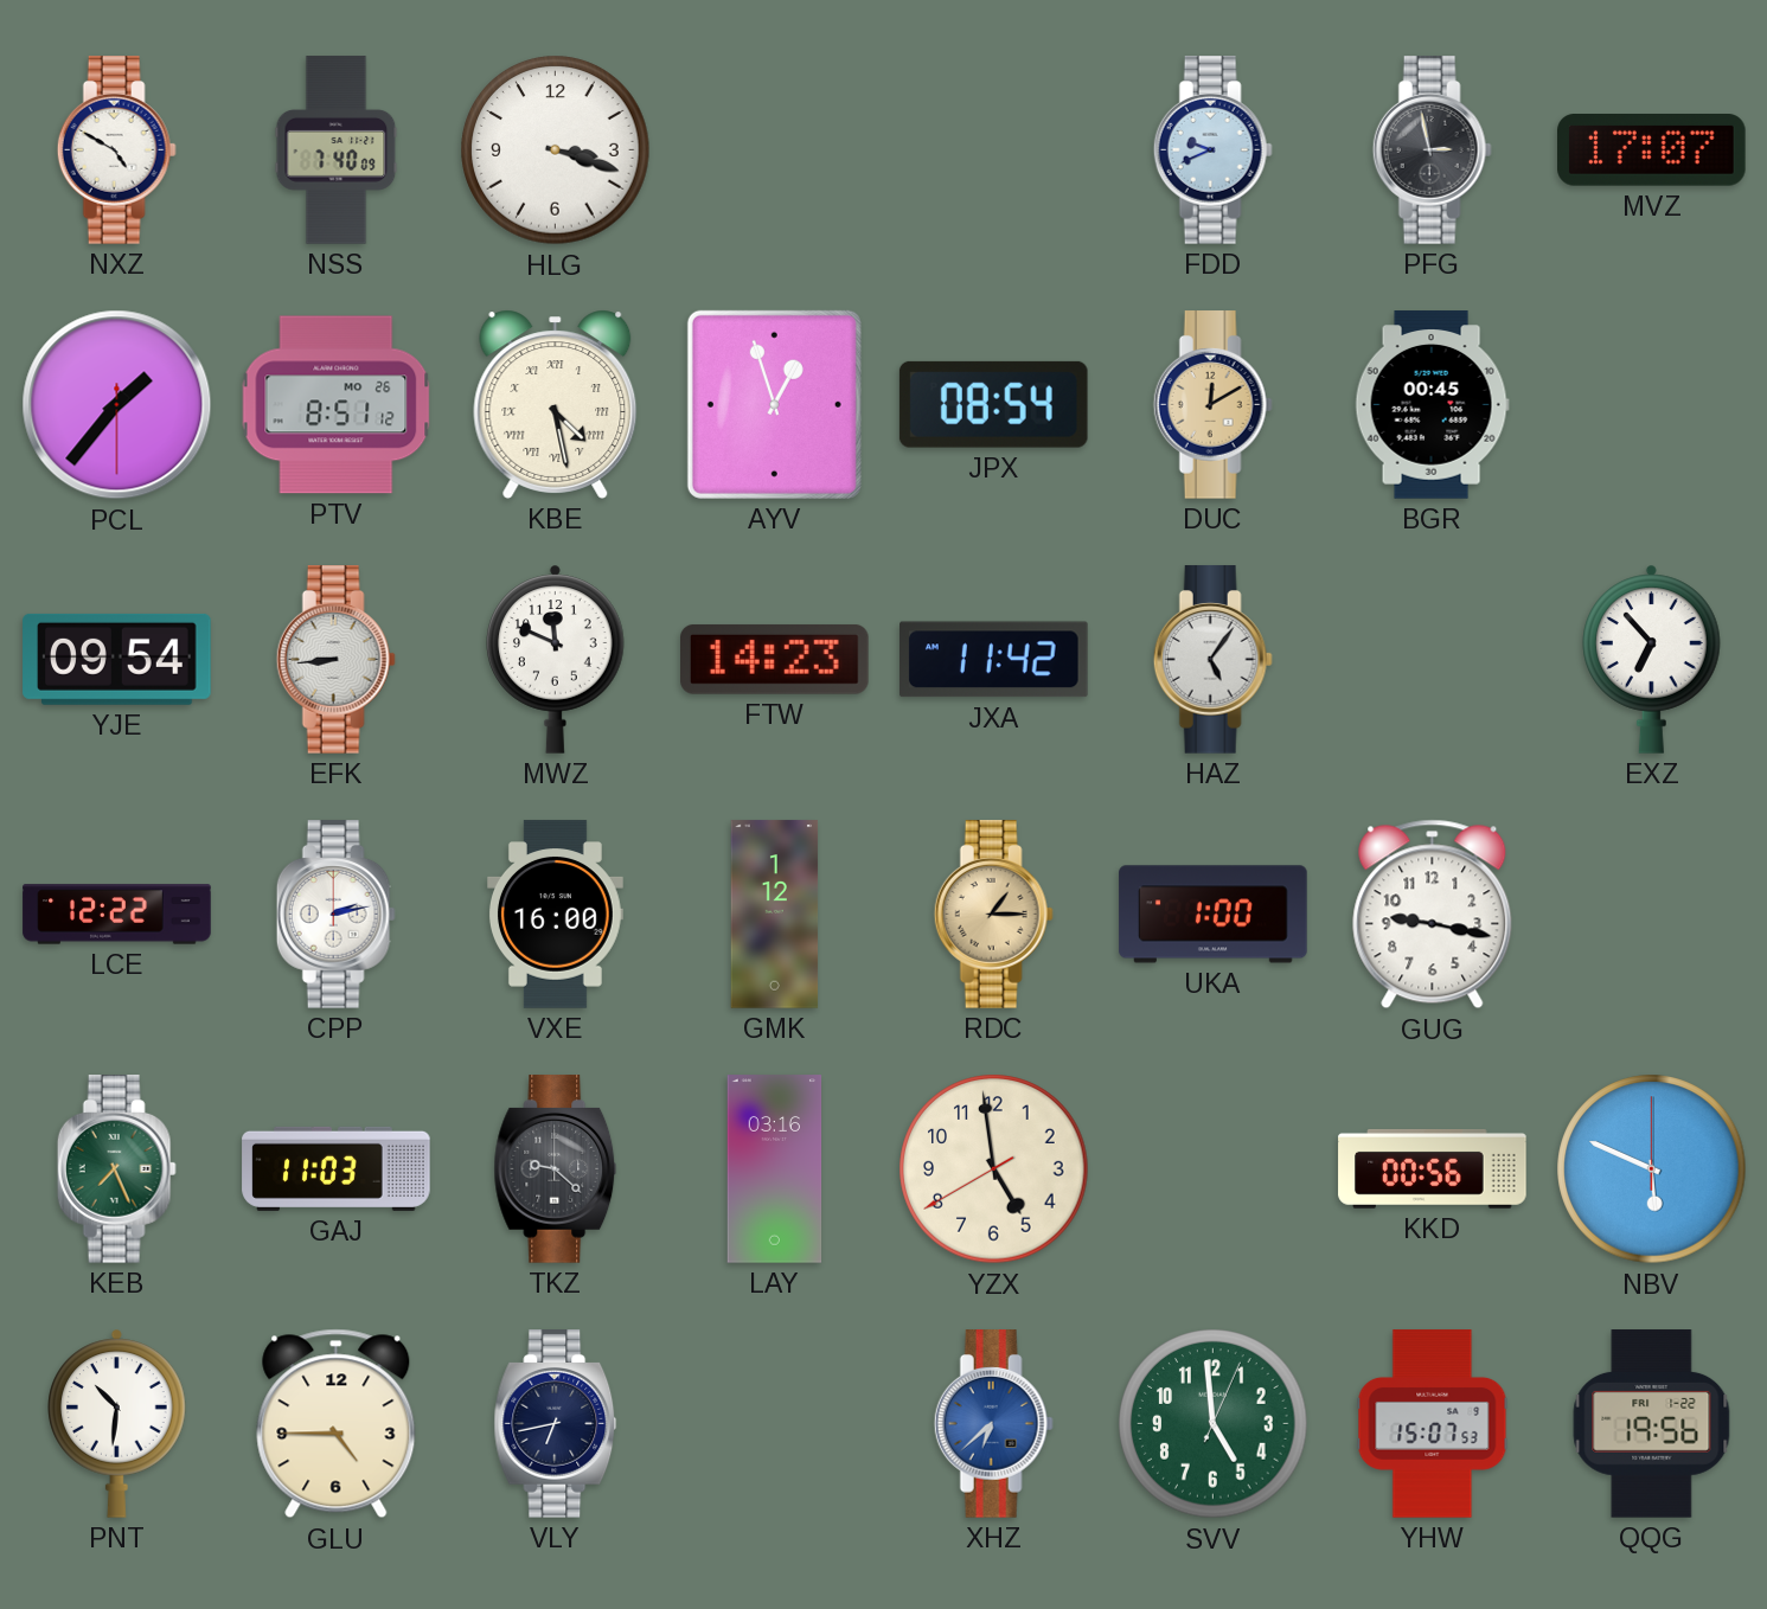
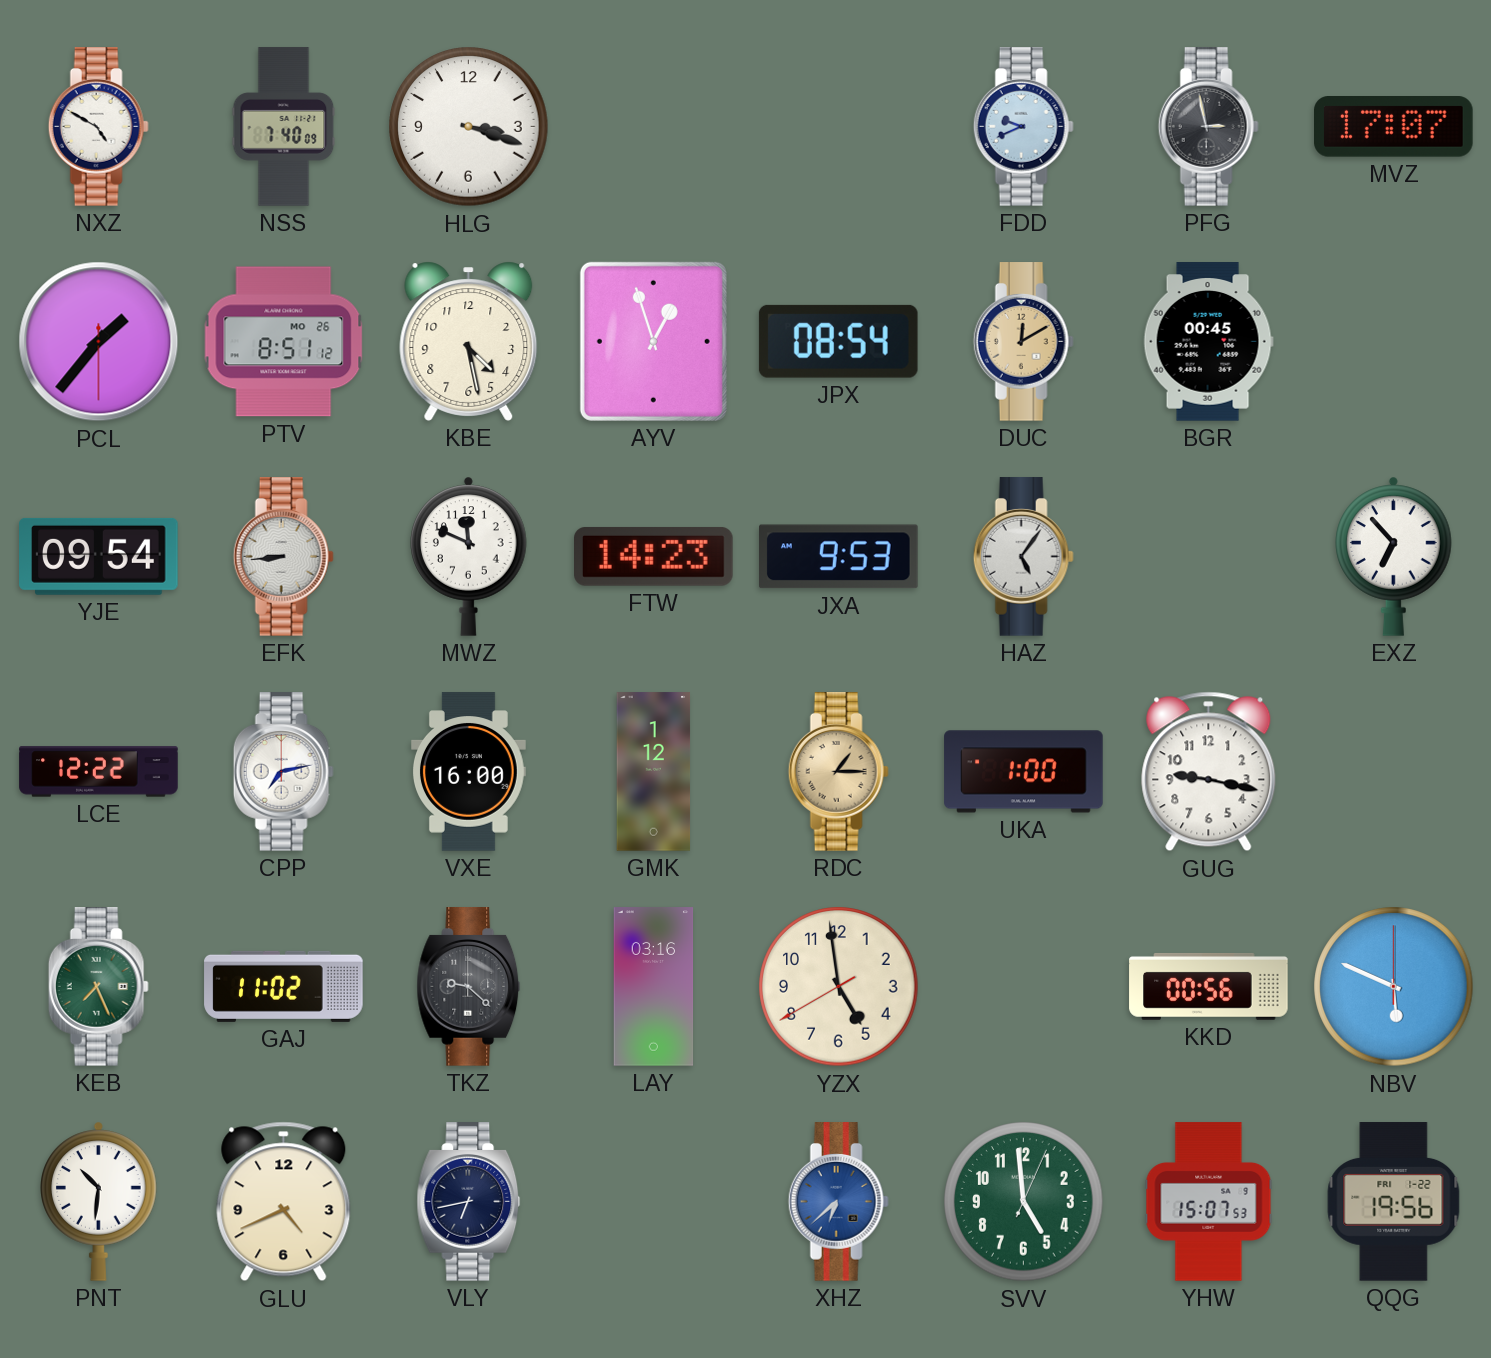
KBE numerals: Roman -> Arabic
JXA: 11:42 -> 9:53
CPP: 2:13 -> 7:13
GAJ: 11:03 -> 11:02
GLU: 4:45 -> 4:41
